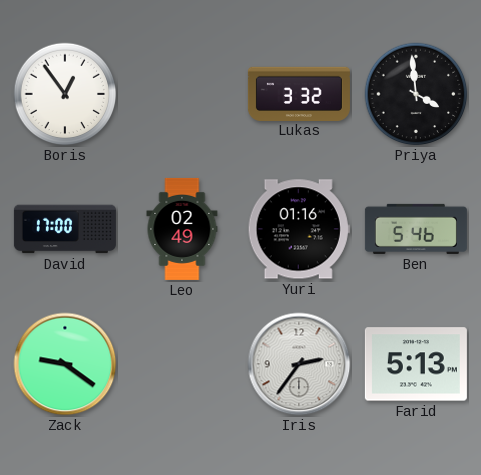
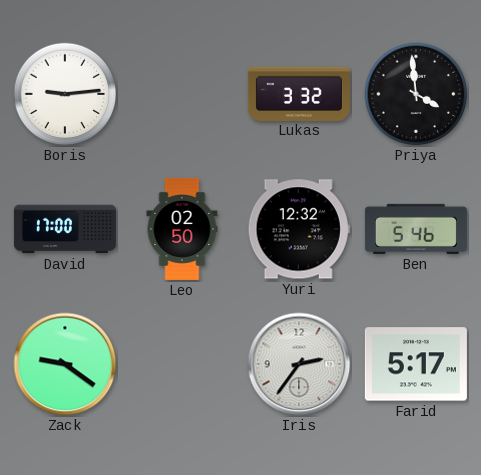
Boris: 12:54 -> 9:14
Leo: 02:49 -> 02:50
Yuri: 01:16 -> 12:32
Farid: 5:13 -> 5:17
